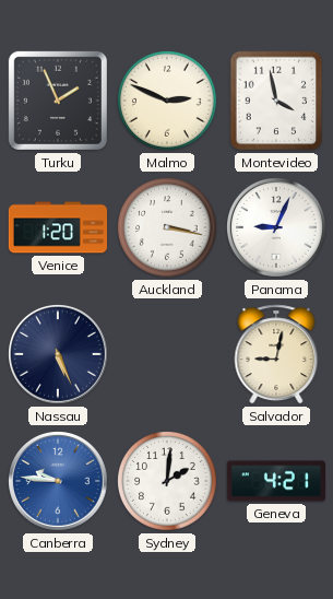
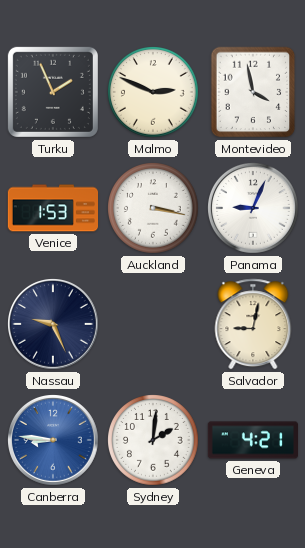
Venice: 1:20 -> 1:53
Nassau: 5:26 -> 9:26
Canberra: 9:46 -> 8:46
